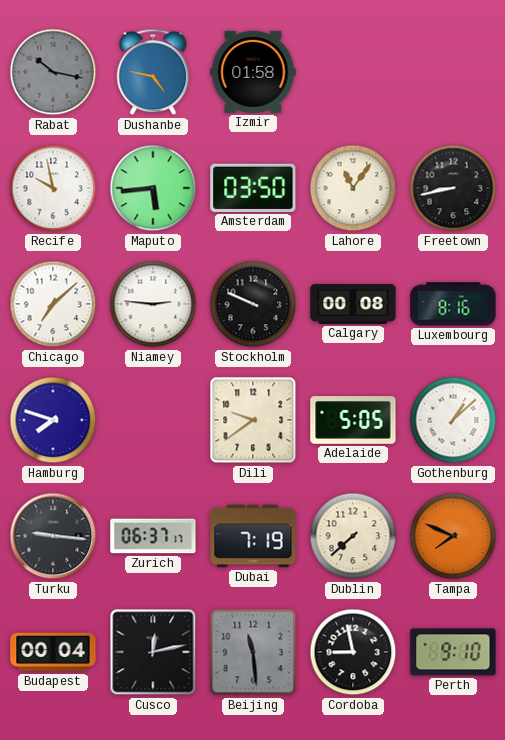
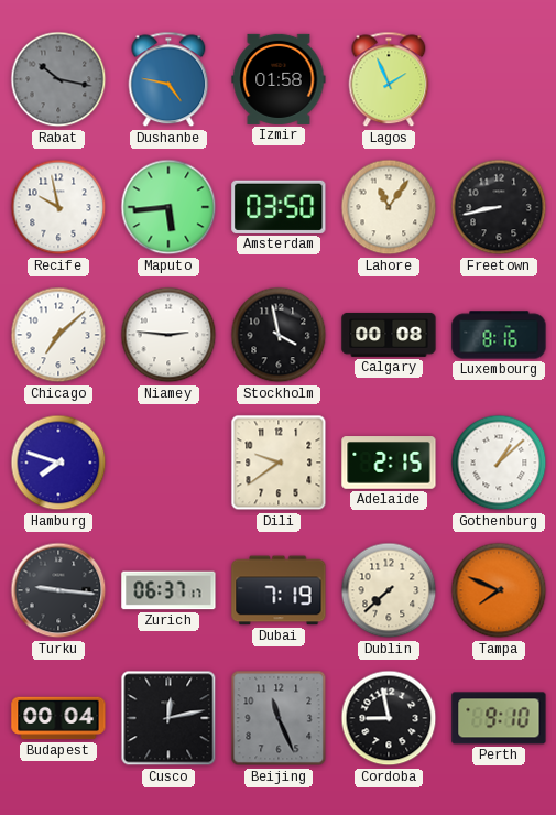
Lagos: none -> 1:56
Stockholm: 9:49 -> 3:58
Adelaide: 5:05 -> 2:15
Beijing: 11:29 -> 11:26
